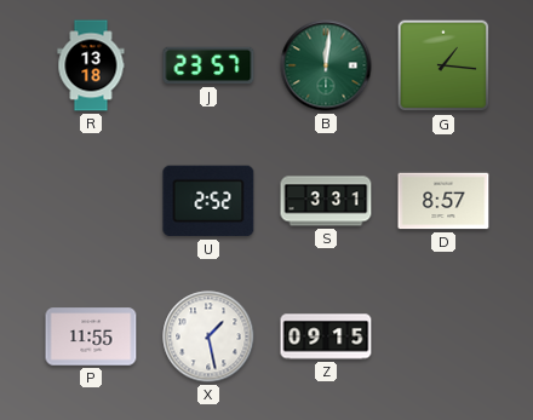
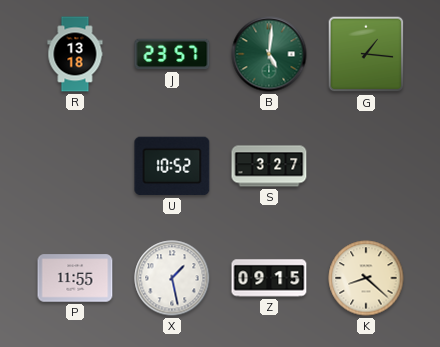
B: 12:01 -> 5:01
U: 2:52 -> 10:52
S: 3:31 -> 3:27
D: 8:57 -> none
K: none -> 8:22
